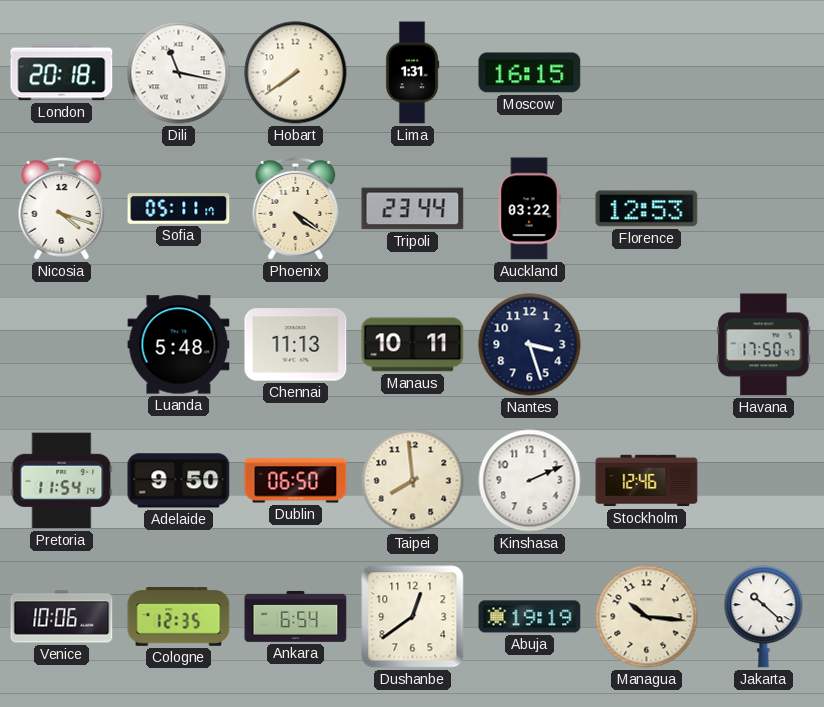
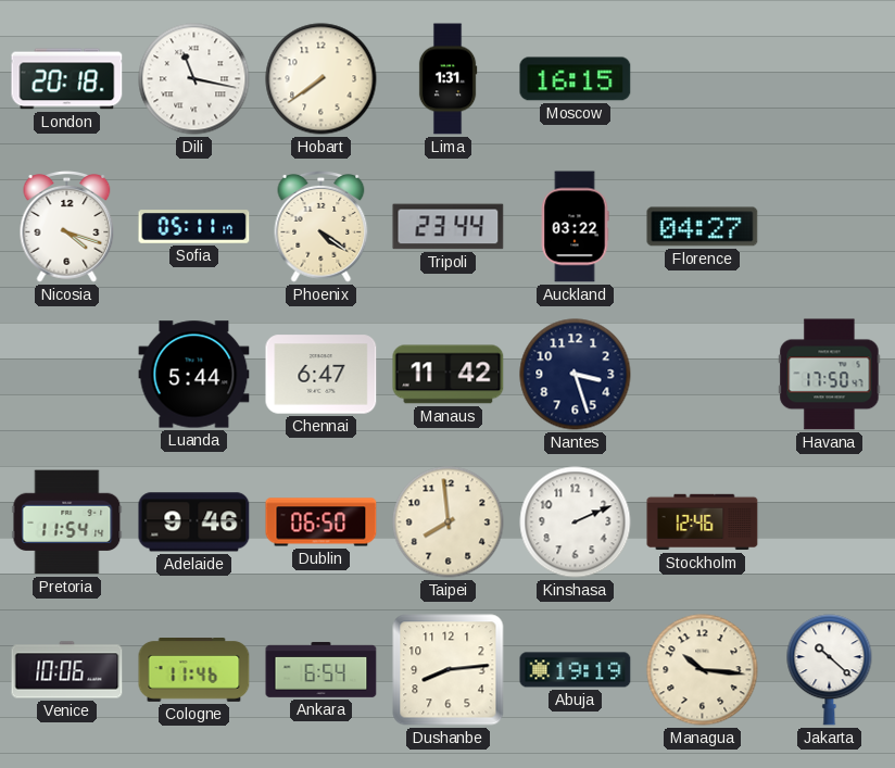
Florence: 12:53 -> 04:27
Luanda: 5:48 -> 5:44
Chennai: 11:13 -> 6:47
Manaus: 10:11 -> 11:42
Adelaide: 9:50 -> 9:46
Cologne: 12:35 -> 11:46
Dushanbe: 12:39 -> 8:14
